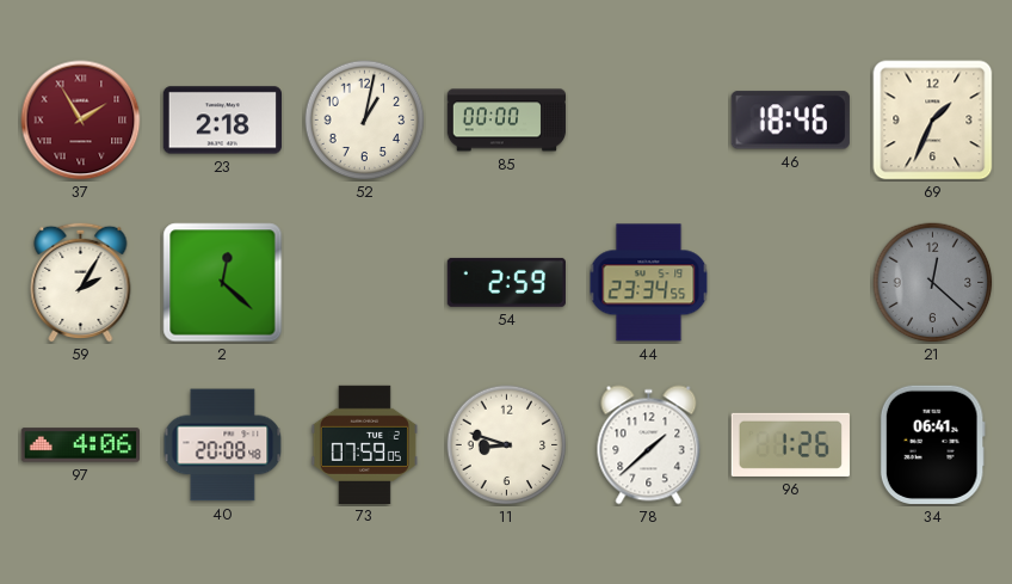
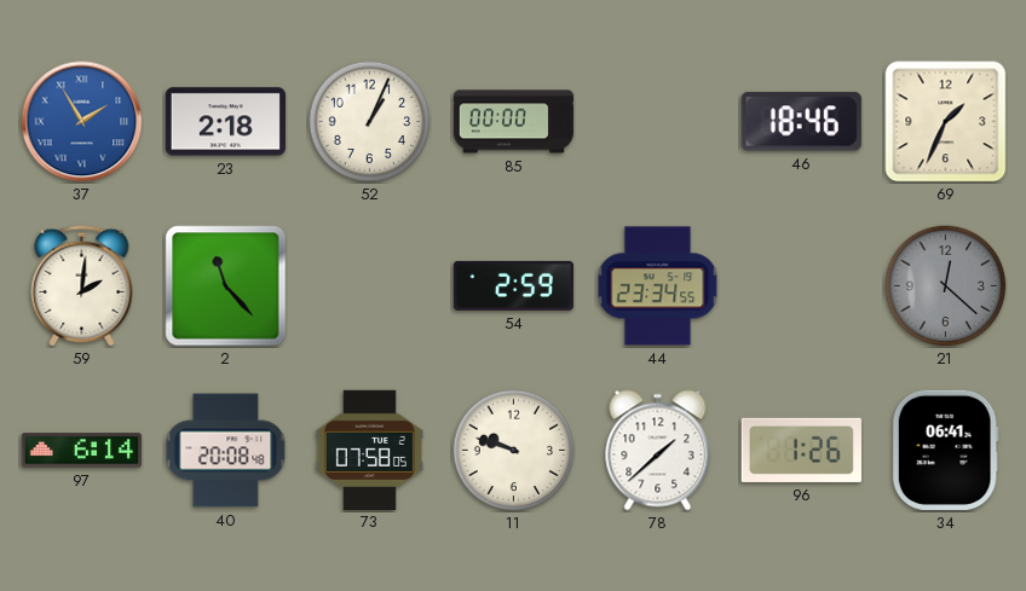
37 dial: burgundy -> blue
52: 1:02 -> 1:04
59: 2:05 -> 2:01
2: 12:22 -> 11:23
97: 4:06 -> 6:14
73: 07:59 -> 07:58
11: 8:48 -> 9:48
